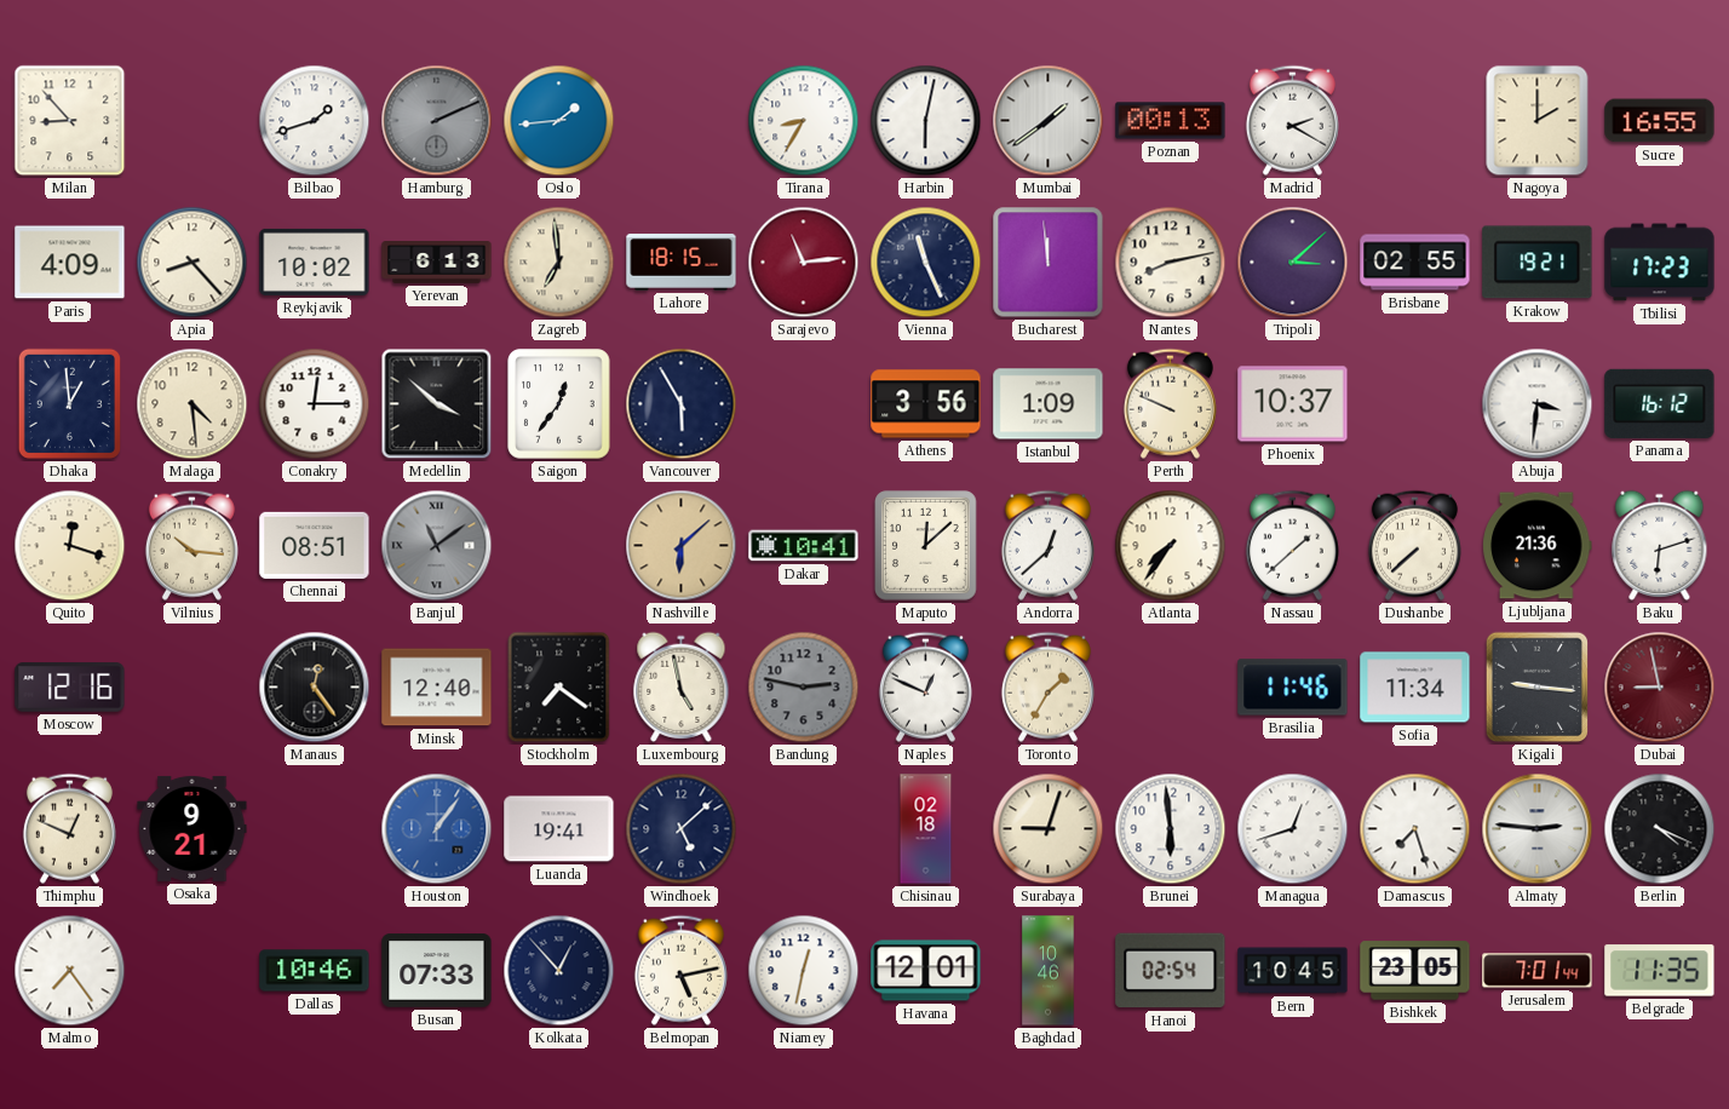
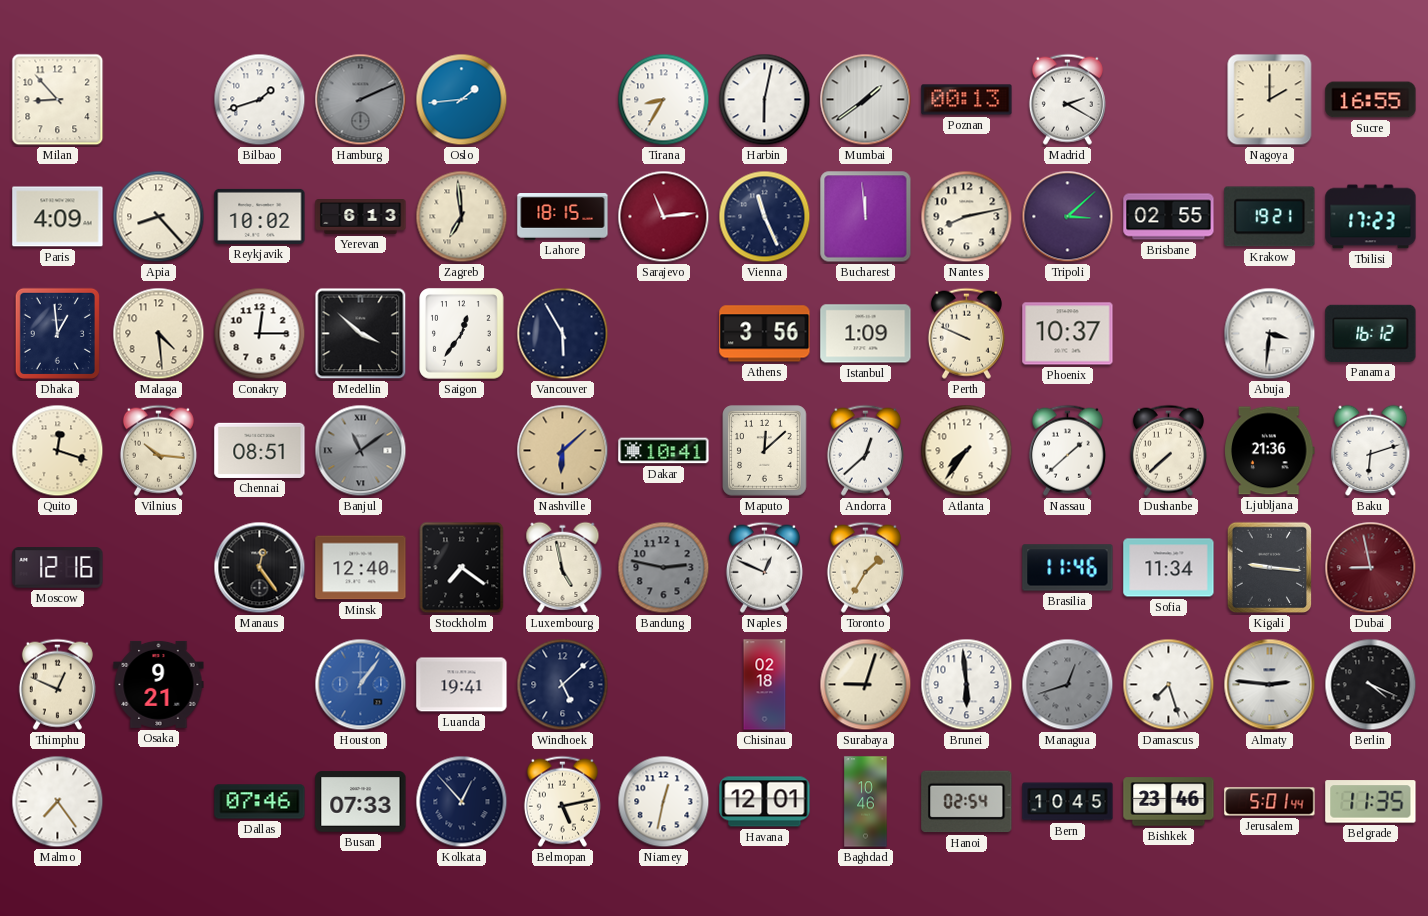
Managua dial: white -> grey
Dallas: 10:46 -> 07:46
Bishkek: 23:05 -> 23:46
Jerusalem: 7:01 -> 5:01
